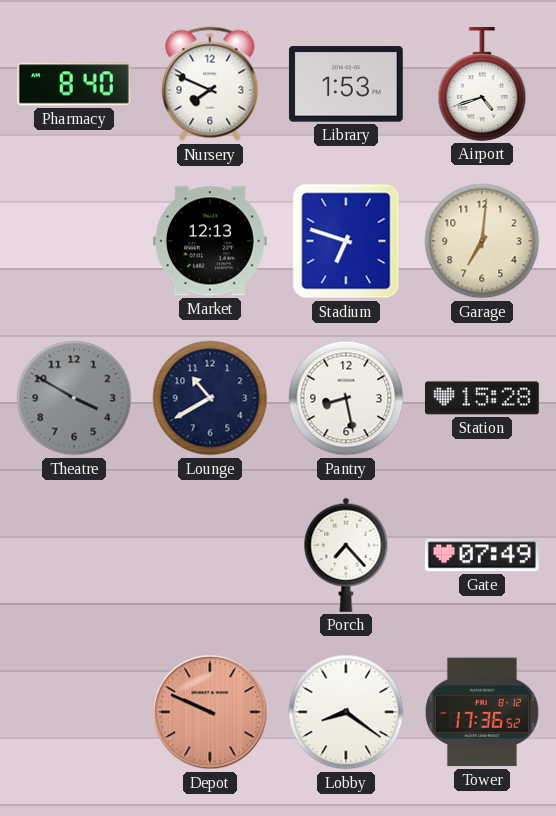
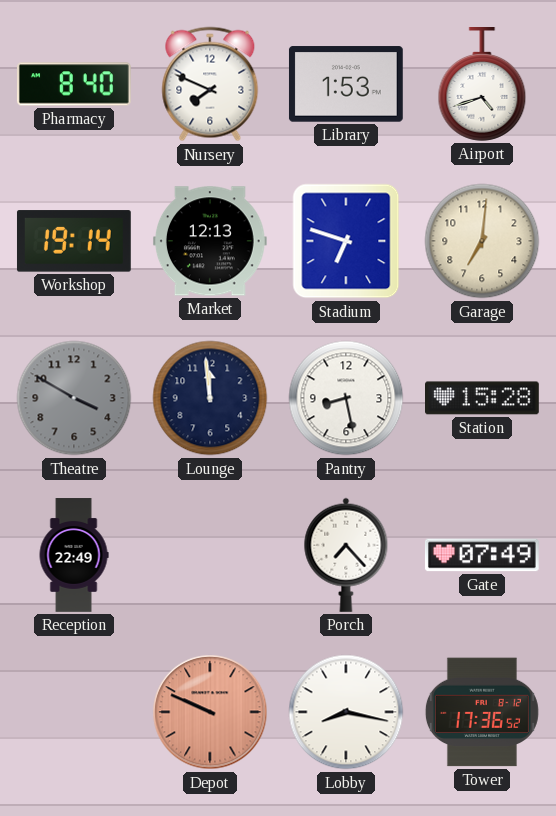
Workshop: none -> 19:14
Lounge: 10:40 -> 11:59
Reception: none -> 22:49
Lobby: 8:21 -> 8:17
